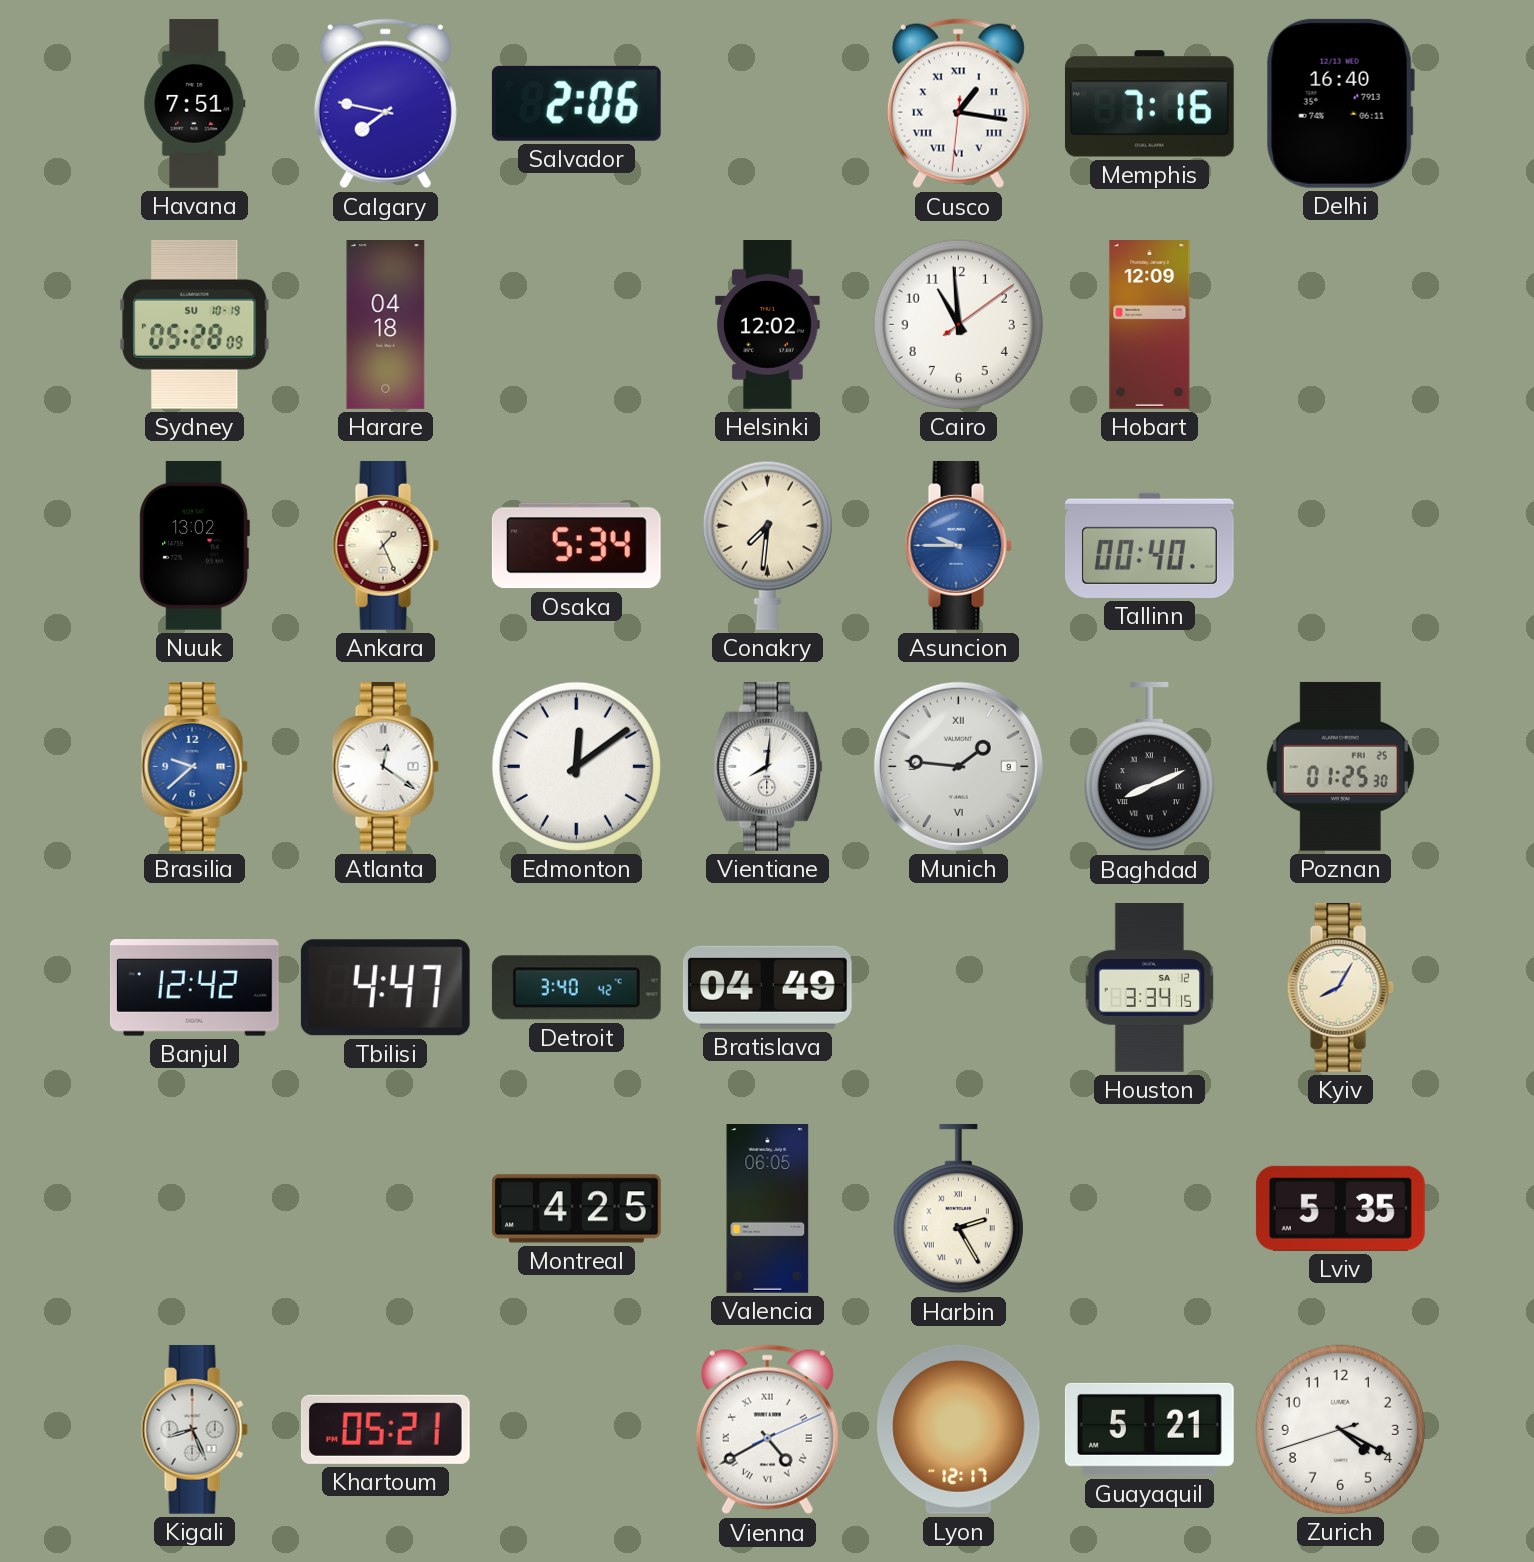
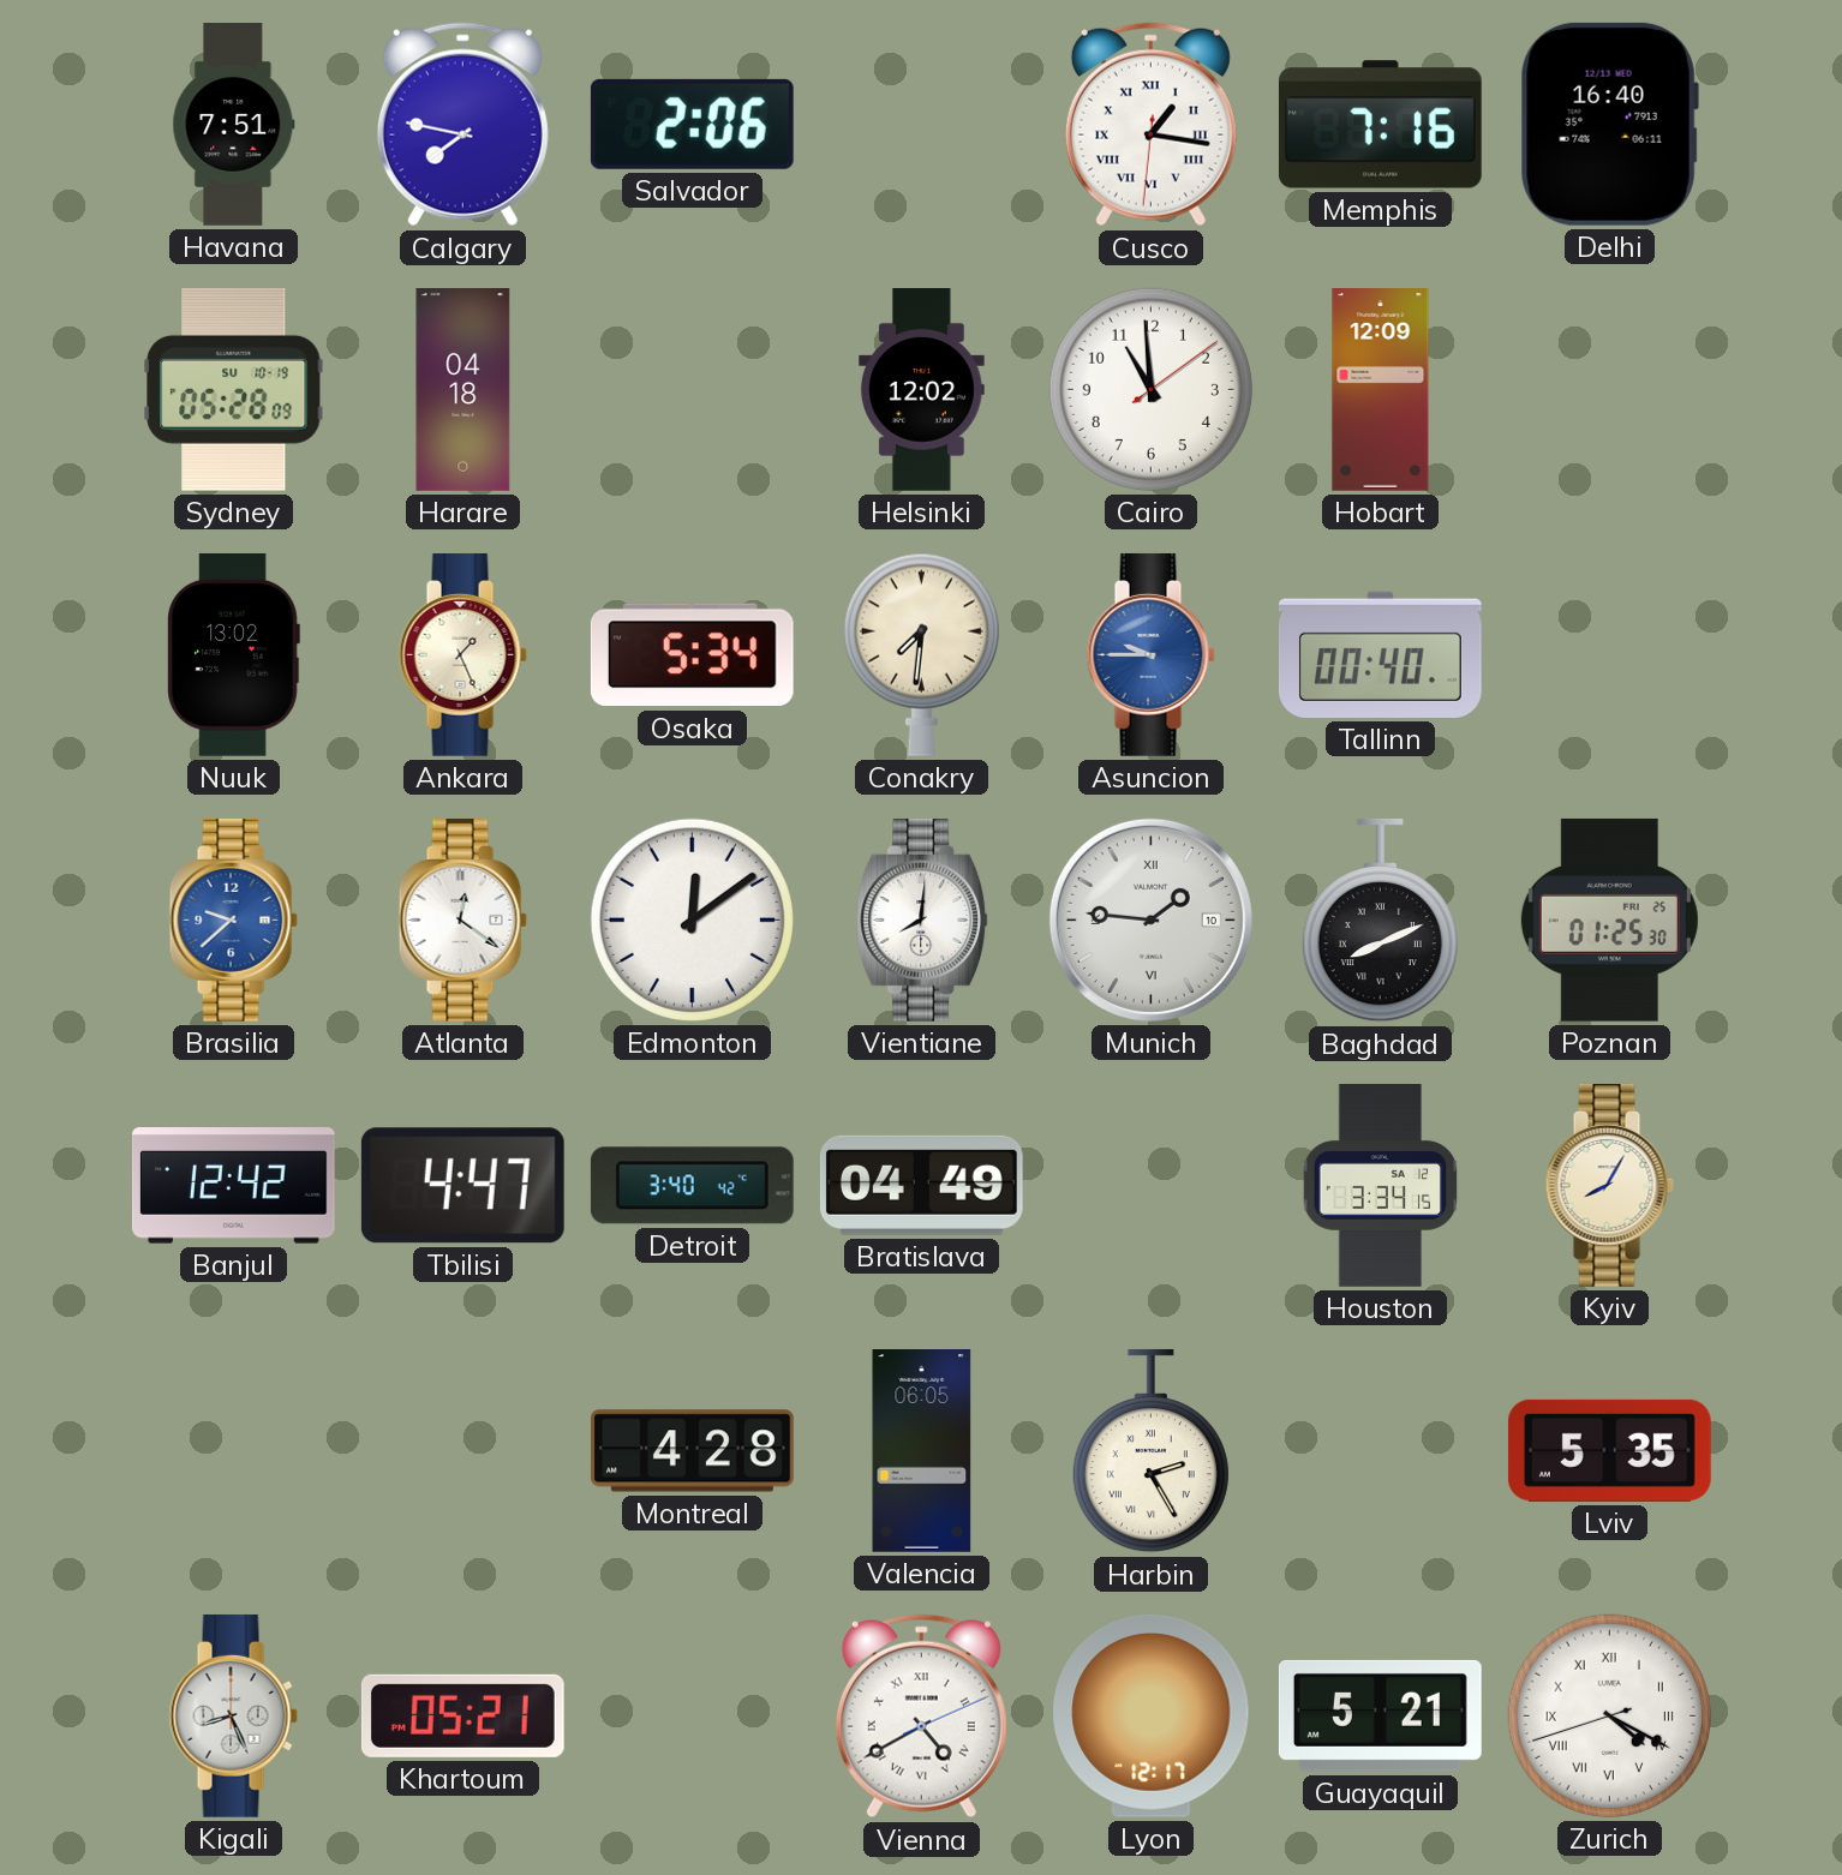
Munich date: 9 -> 10
Montreal: 4:25 -> 4:28
Zurich numerals: Arabic -> Roman
